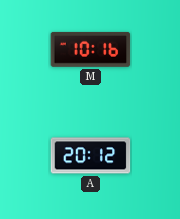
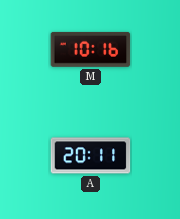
A: 20:12 -> 20:11
